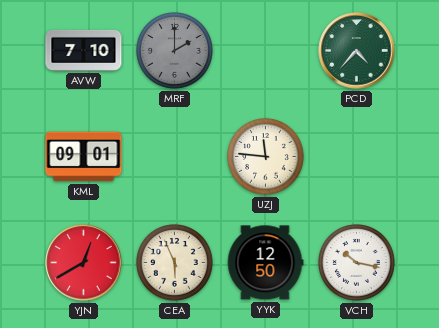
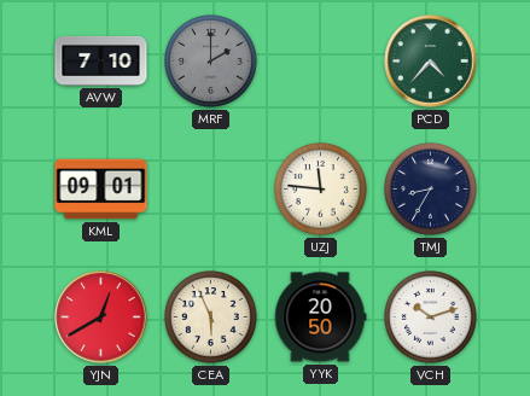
TMJ: none -> 8:35
YYK: 12:50 -> 20:50
VCH: 10:17 -> 10:12
